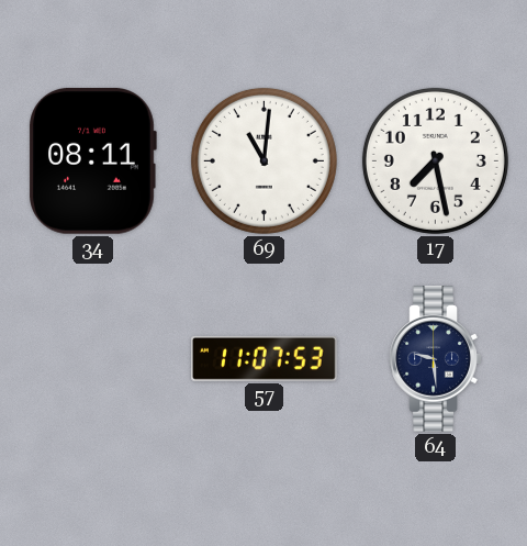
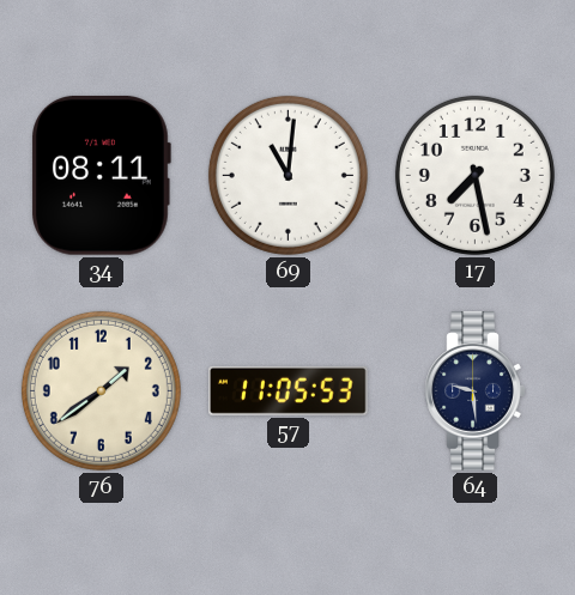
76: none -> 1:39
57: 11:07 -> 11:05
